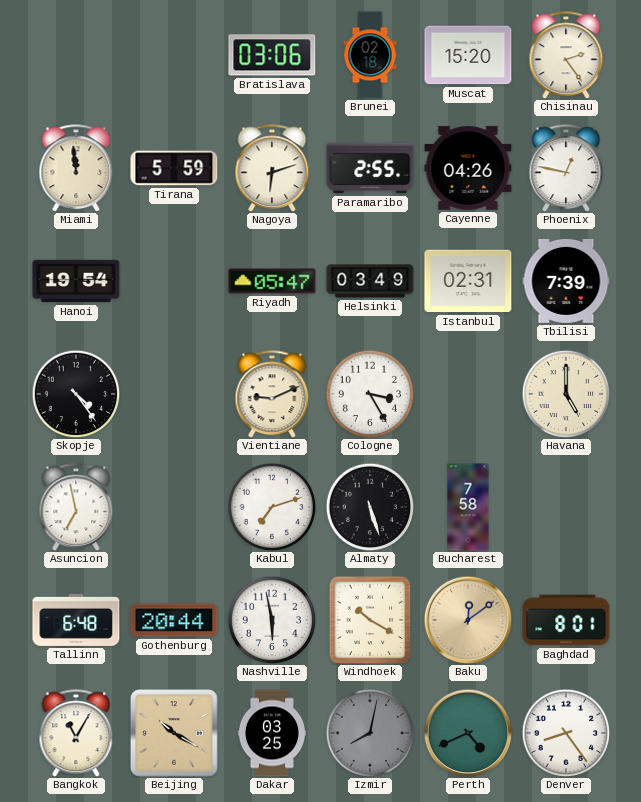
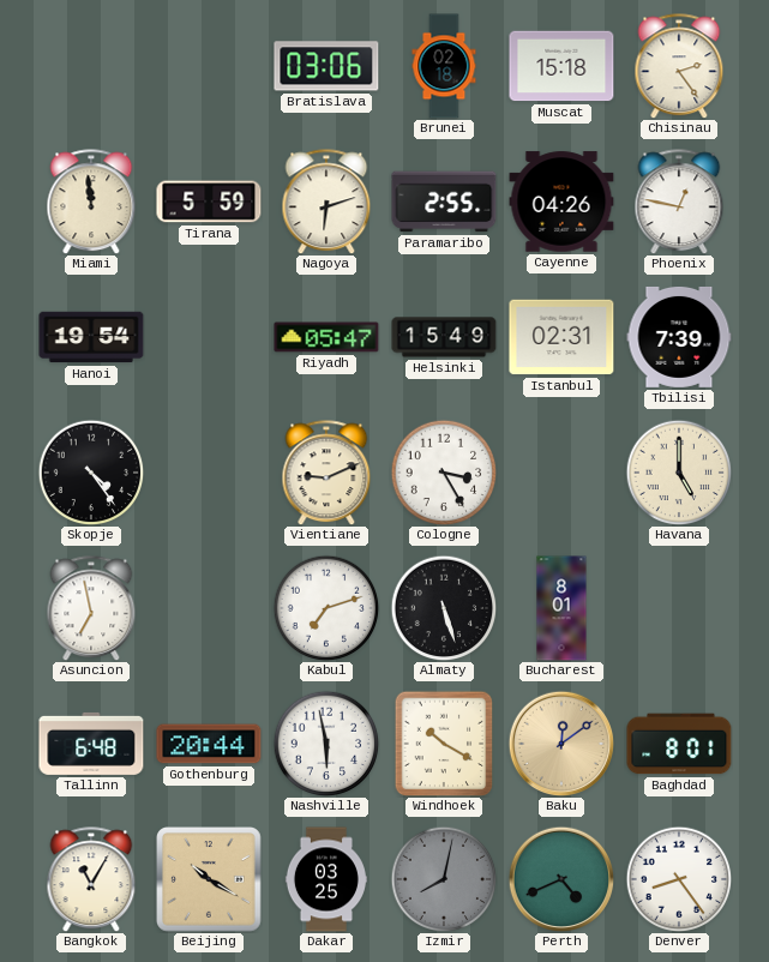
Muscat: 15:20 -> 15:18
Helsinki: 03:49 -> 15:49
Bucharest: 7:58 -> 8:01
